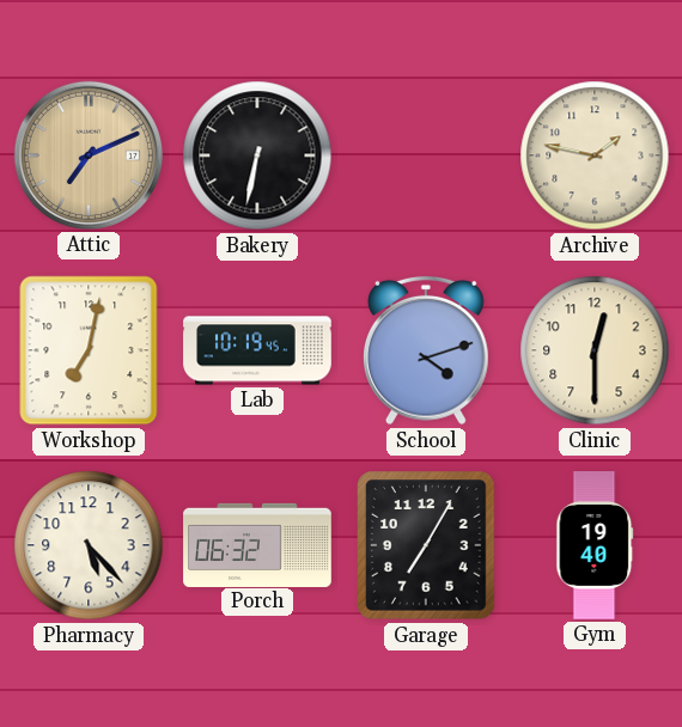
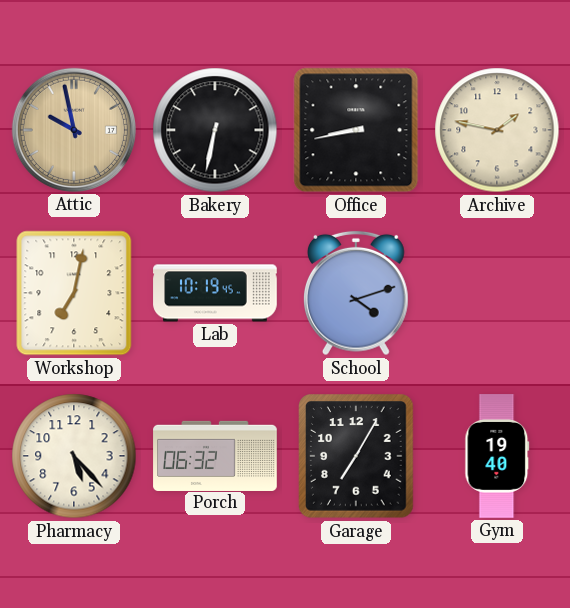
Attic: 7:11 -> 9:58
Office: none -> 8:43
Clinic: 12:30 -> none
